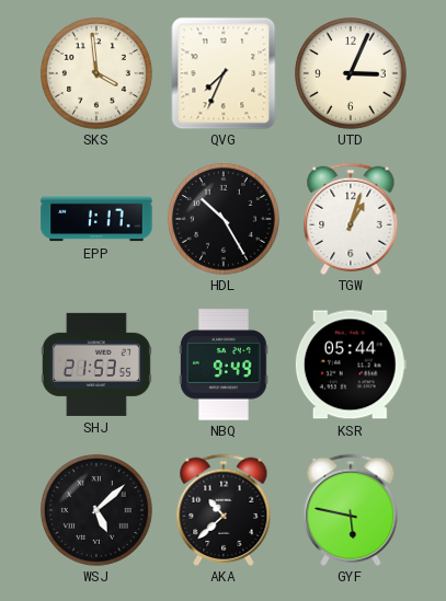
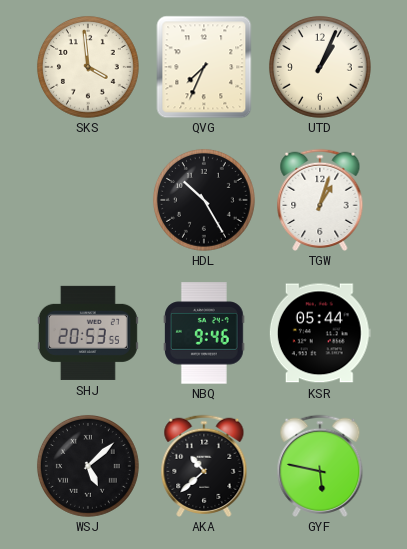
UTD: 3:04 -> 1:04
EPP: 1:17 -> none
SHJ: 21:53 -> 20:53
NBQ: 9:49 -> 9:46
